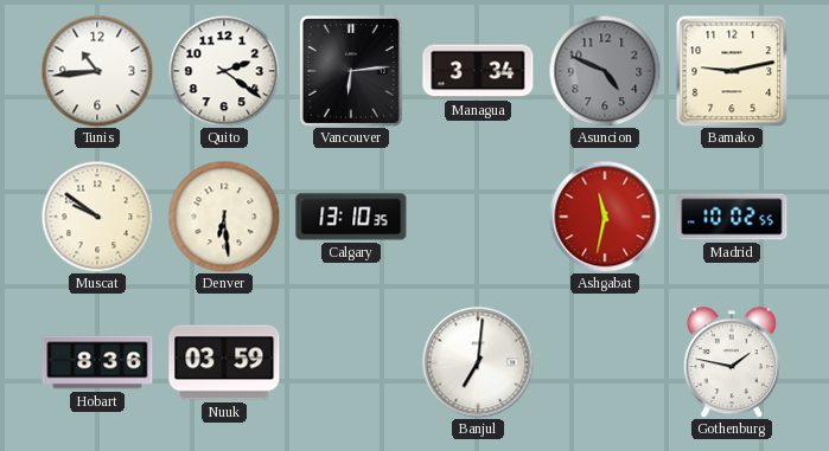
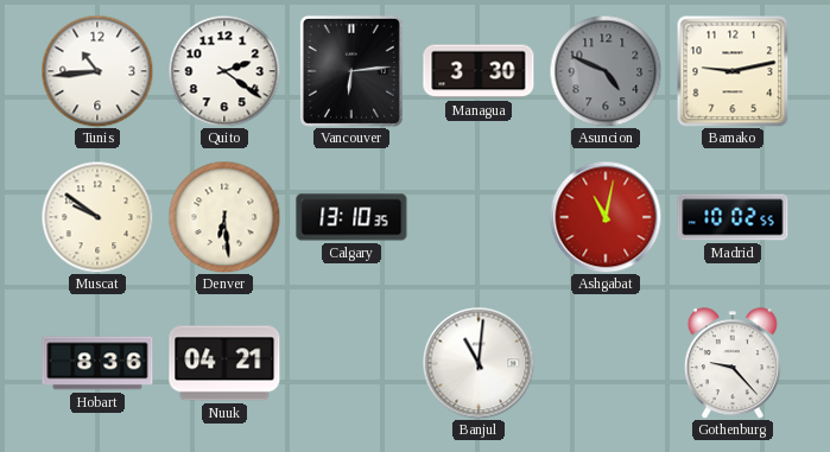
Managua: 3:34 -> 3:30
Ashgabat: 11:32 -> 11:02
Nuuk: 03:59 -> 04:21
Banjul: 7:01 -> 11:01
Gothenburg: 1:47 -> 9:23
